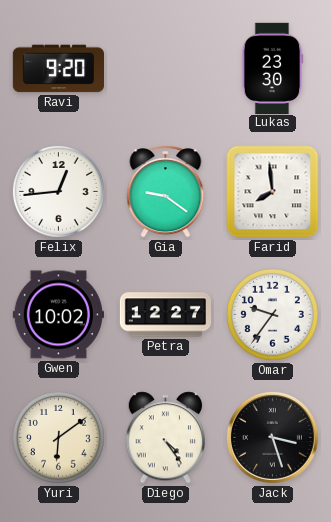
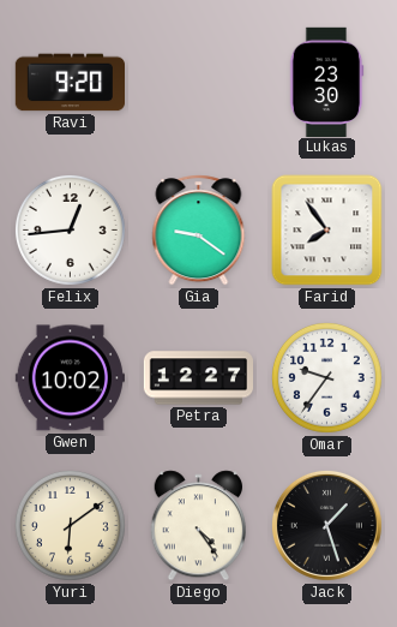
Farid: 7:59 -> 7:54
Jack: 3:27 -> 1:27
